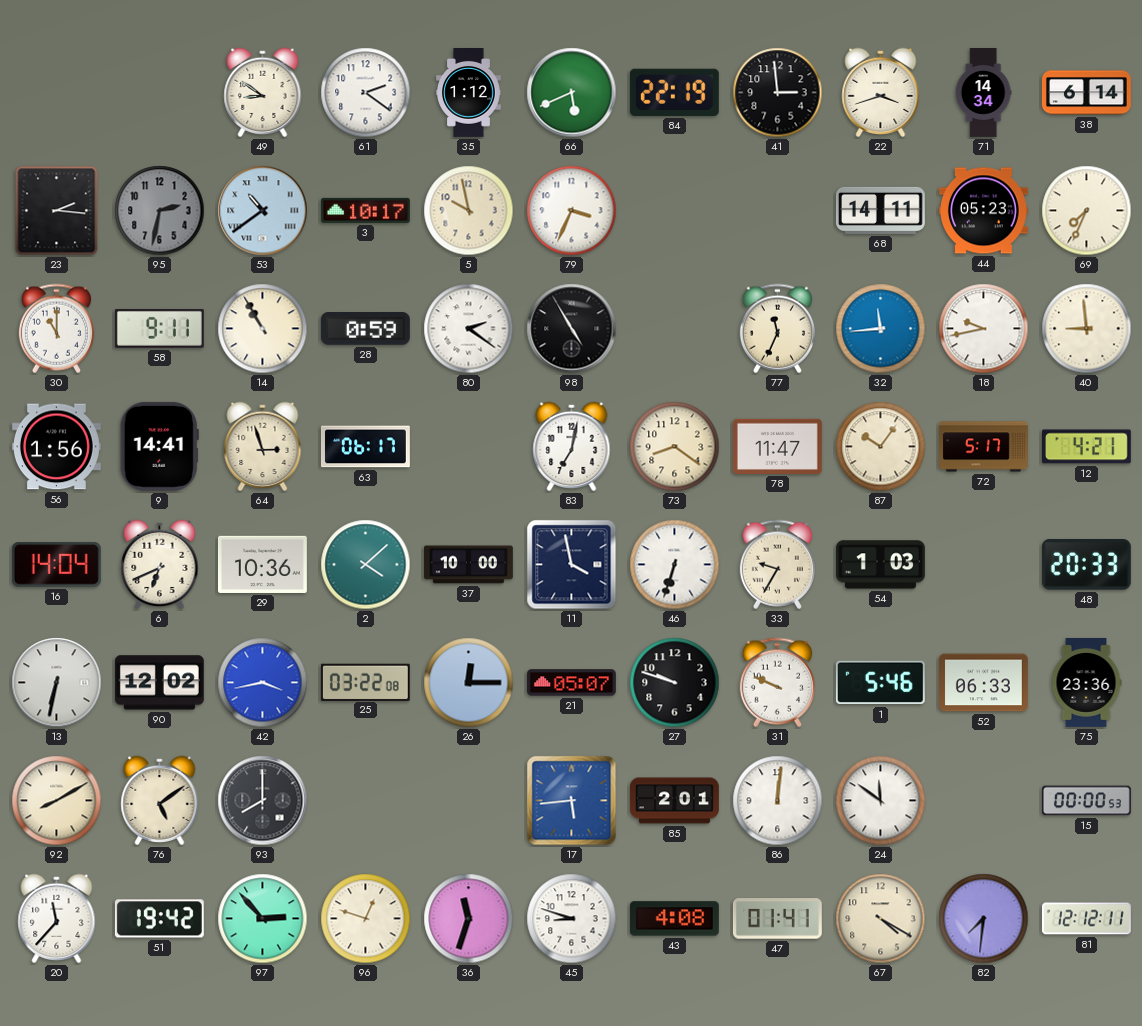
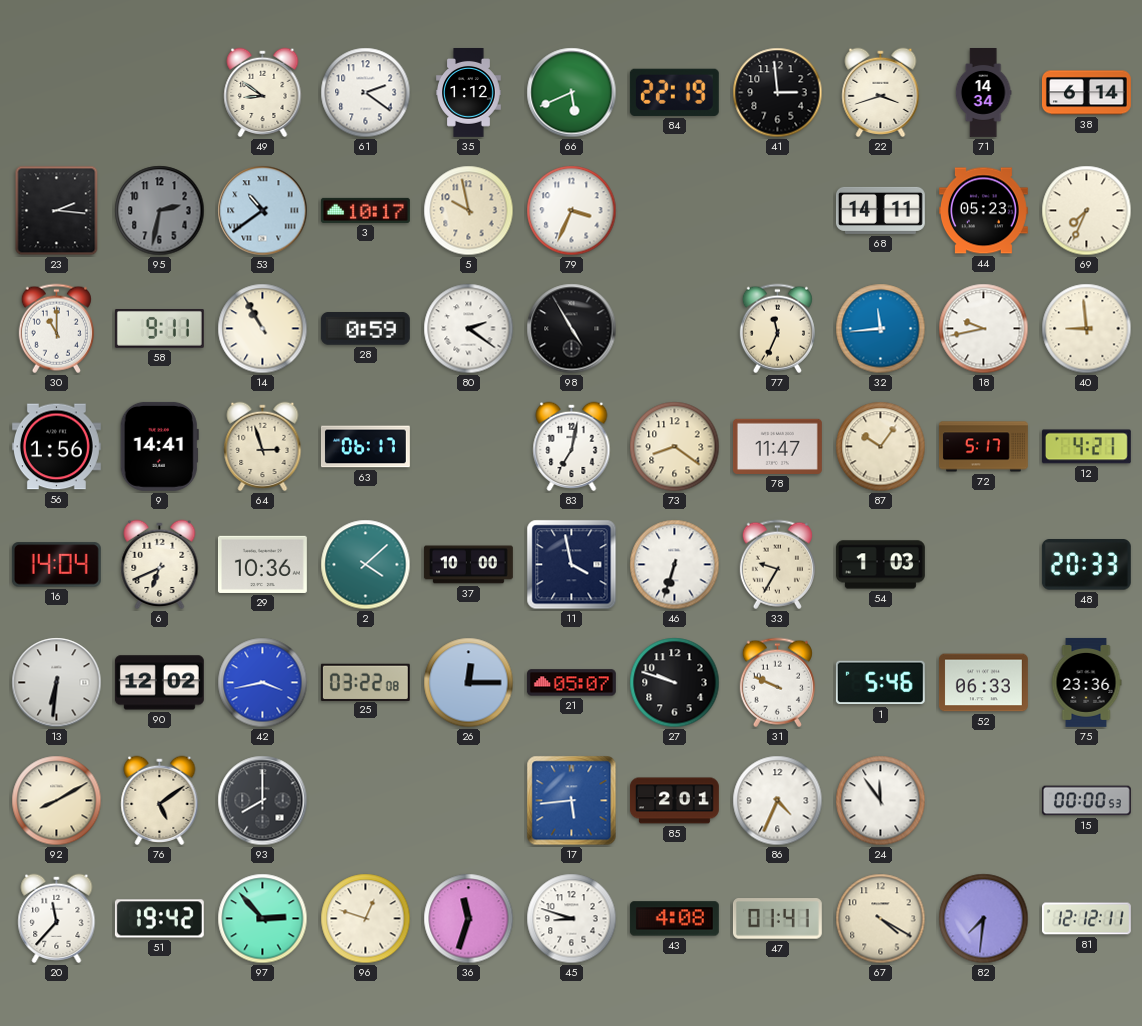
13: 6:32 -> 6:31
86: 12:01 -> 4:34
24: 11:51 -> 11:54
